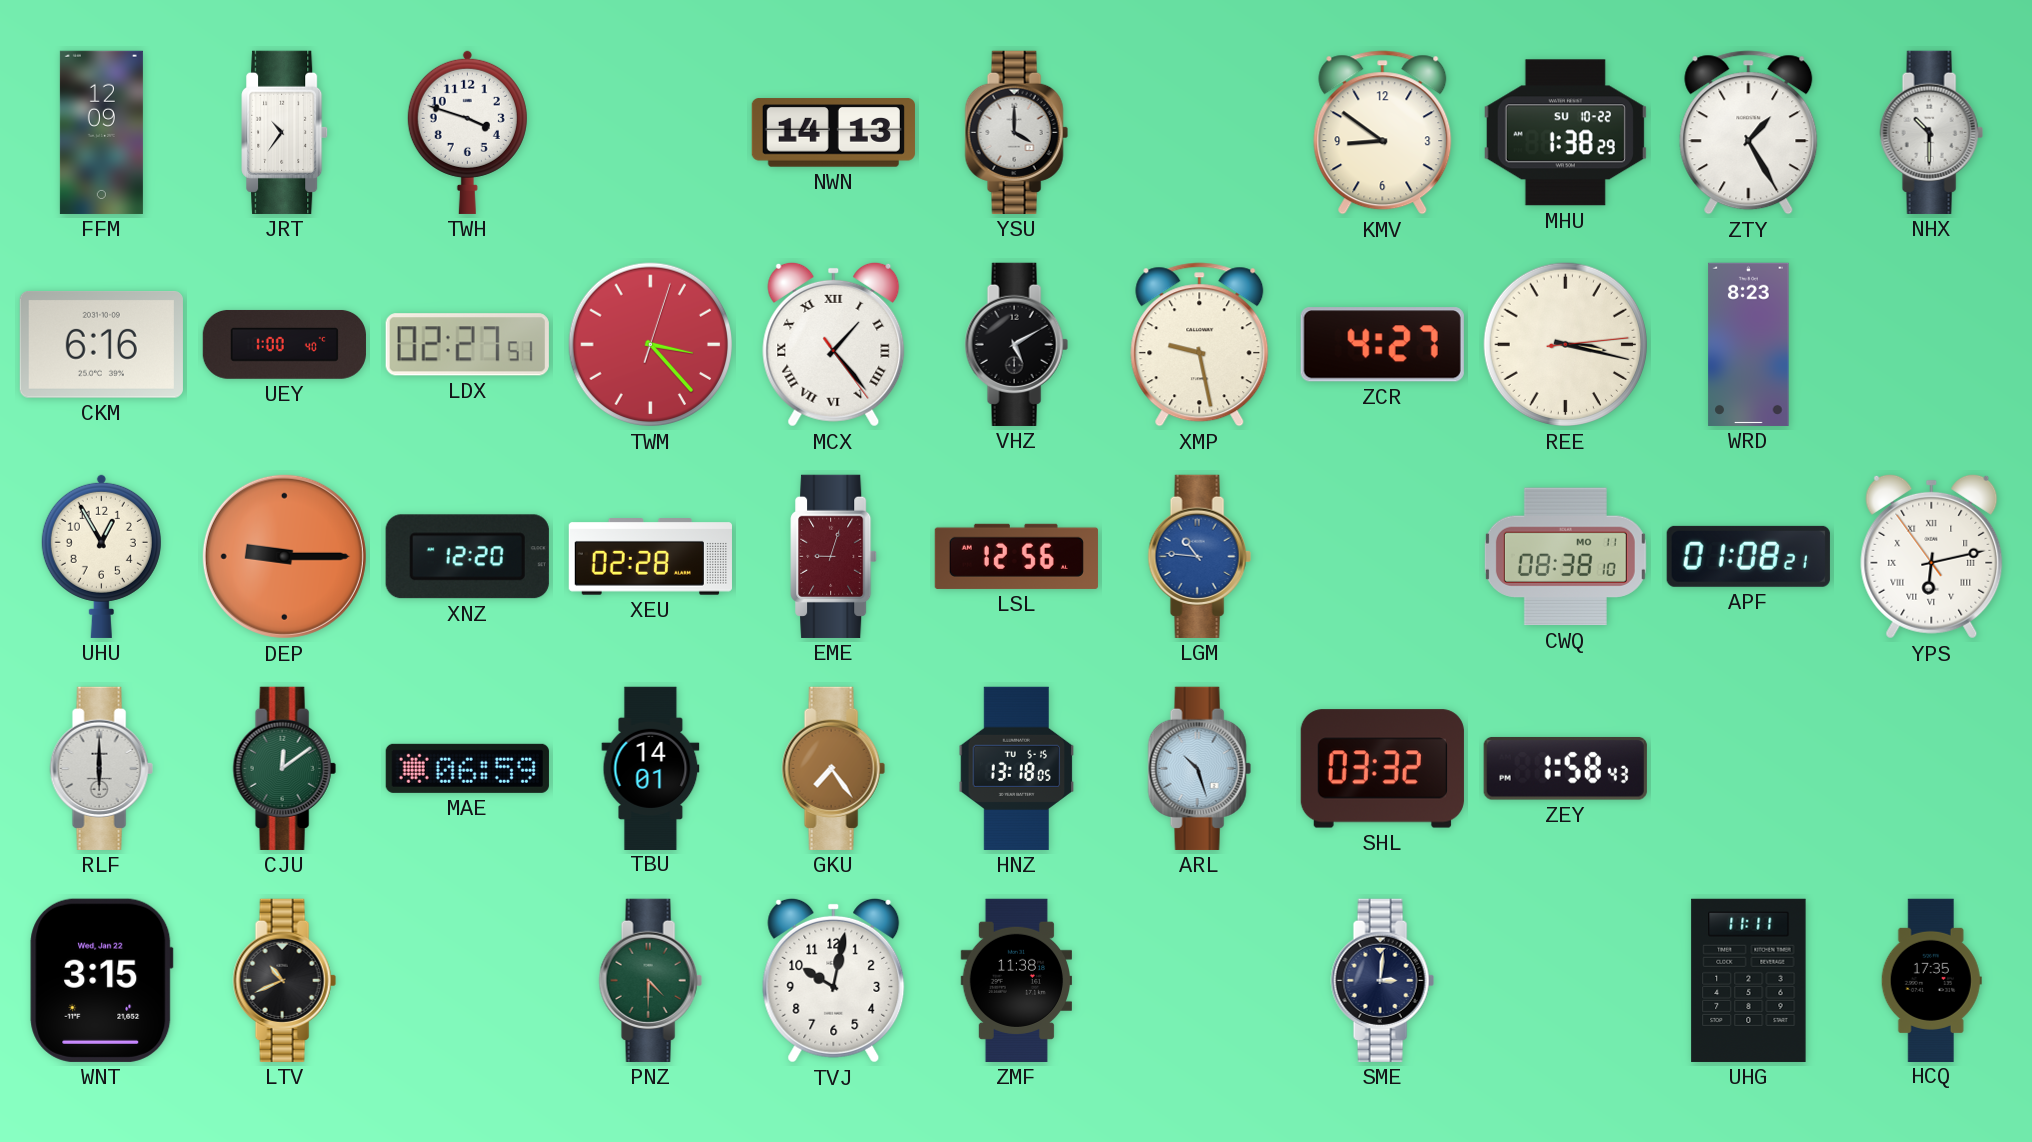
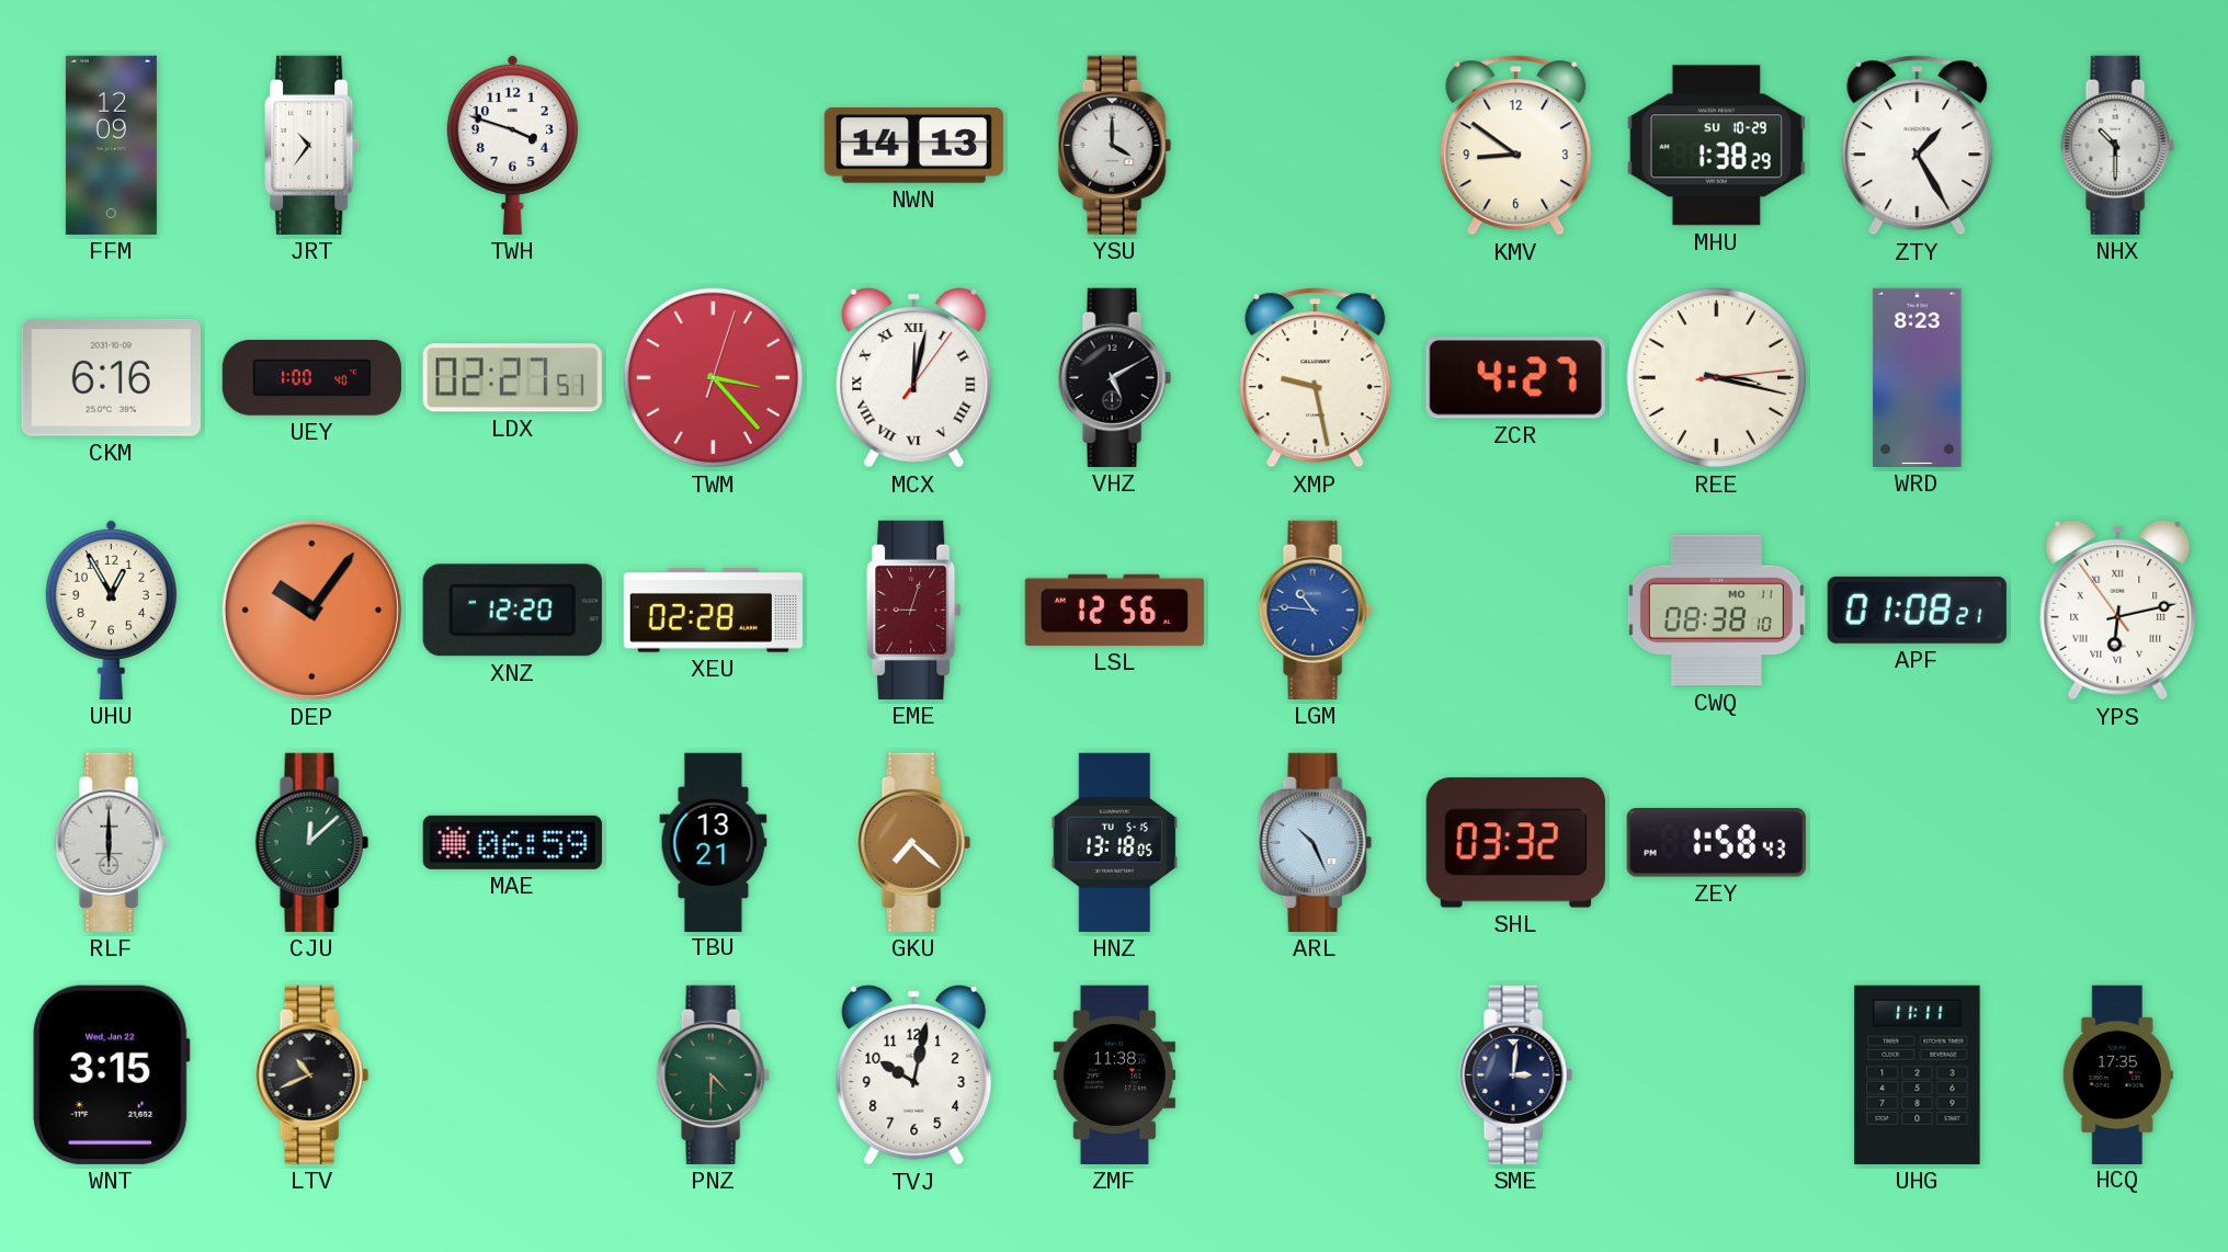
MHU date: SU 10-22 -> SU 10-29
MCX: 1:23 -> 12:02
DEP: 9:15 -> 10:06
CJU: 12:09 -> 12:08
TBU: 14:01 -> 13:21
GKU: 7:24 -> 7:22
ARL: 10:27 -> 10:26
